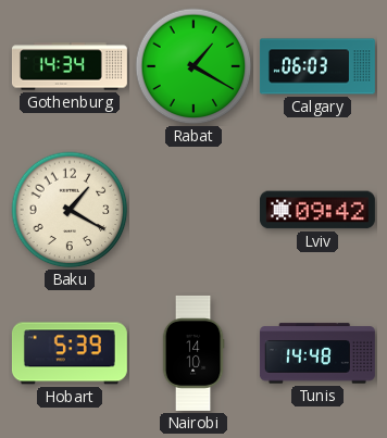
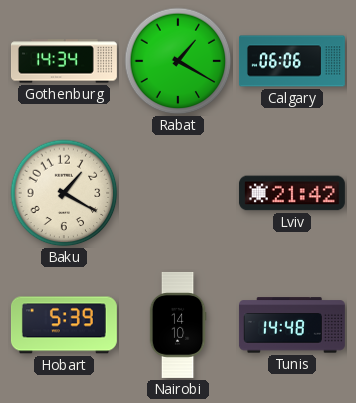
Calgary: 06:03 -> 06:06
Lviv: 09:42 -> 21:42
